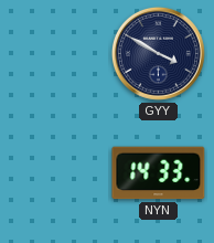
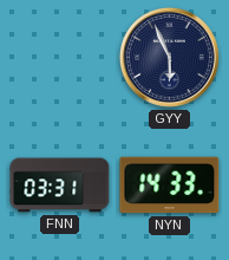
GYY: 3:50 -> 5:56
FNN: none -> 03:31
